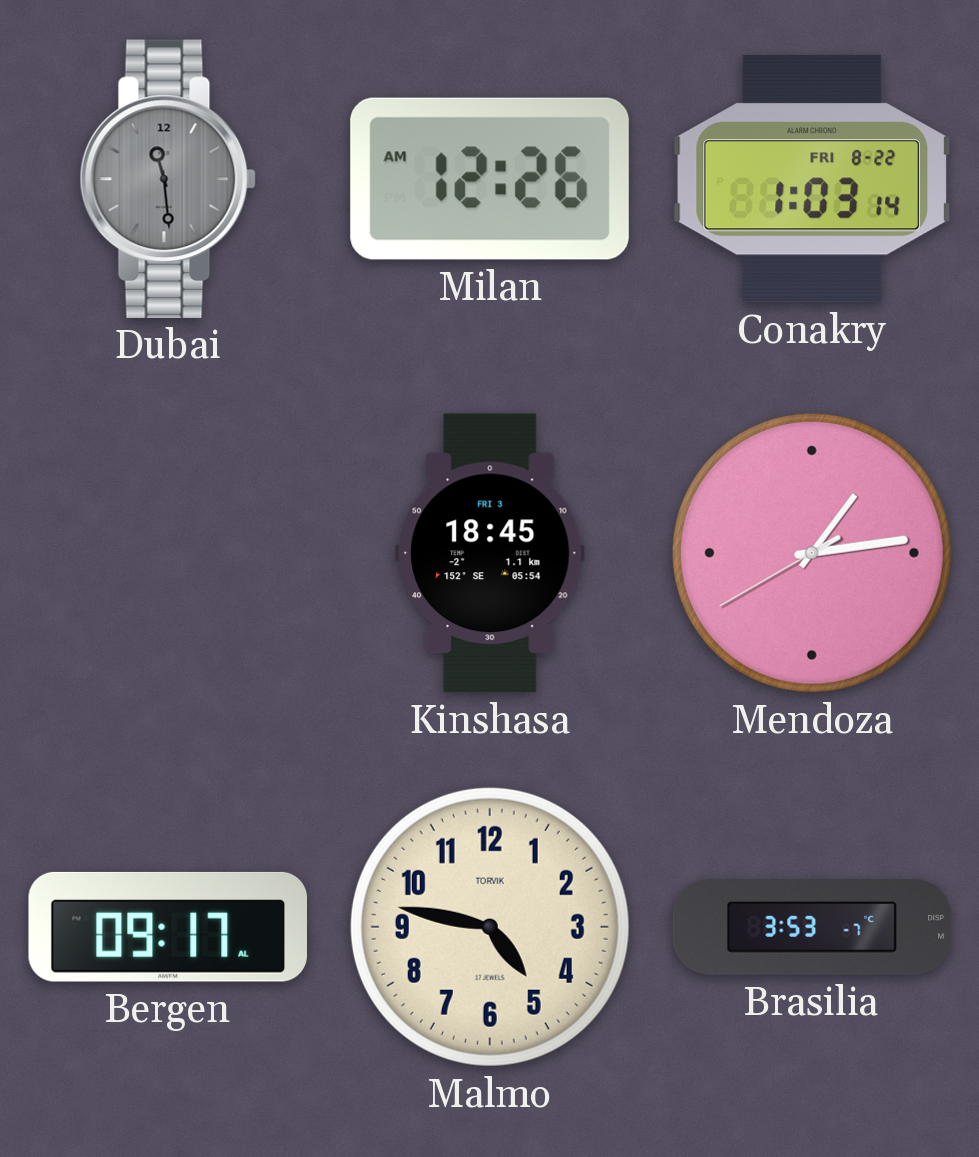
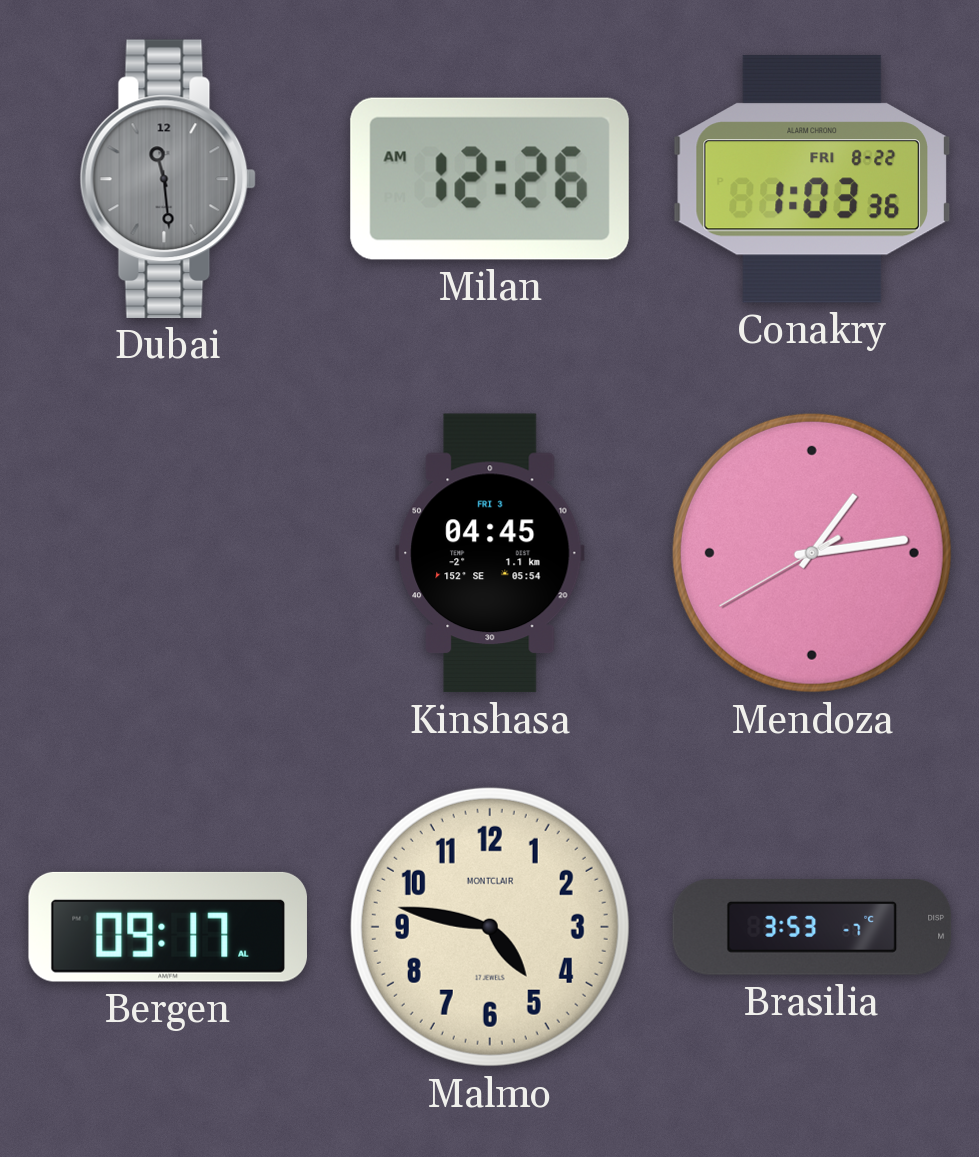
Conakry: 1:03:14 -> 1:03:36
Kinshasa: 18:45 -> 04:45
Malmo brand: TORVIK -> MONTCLAIR
